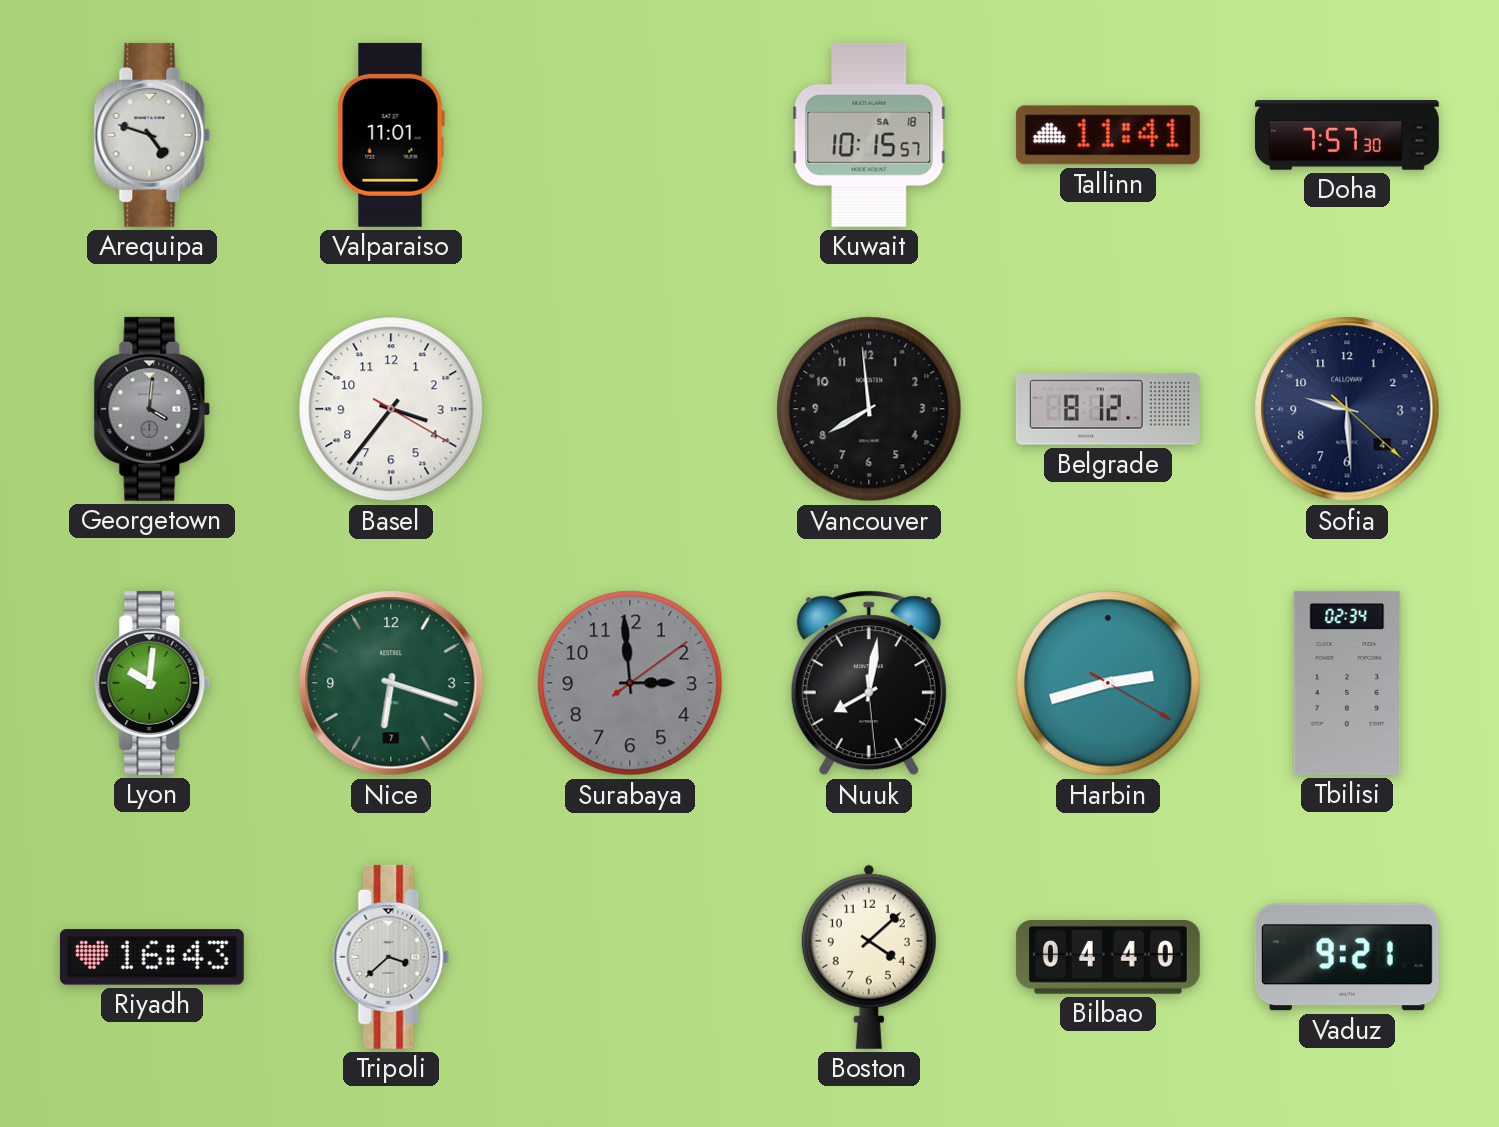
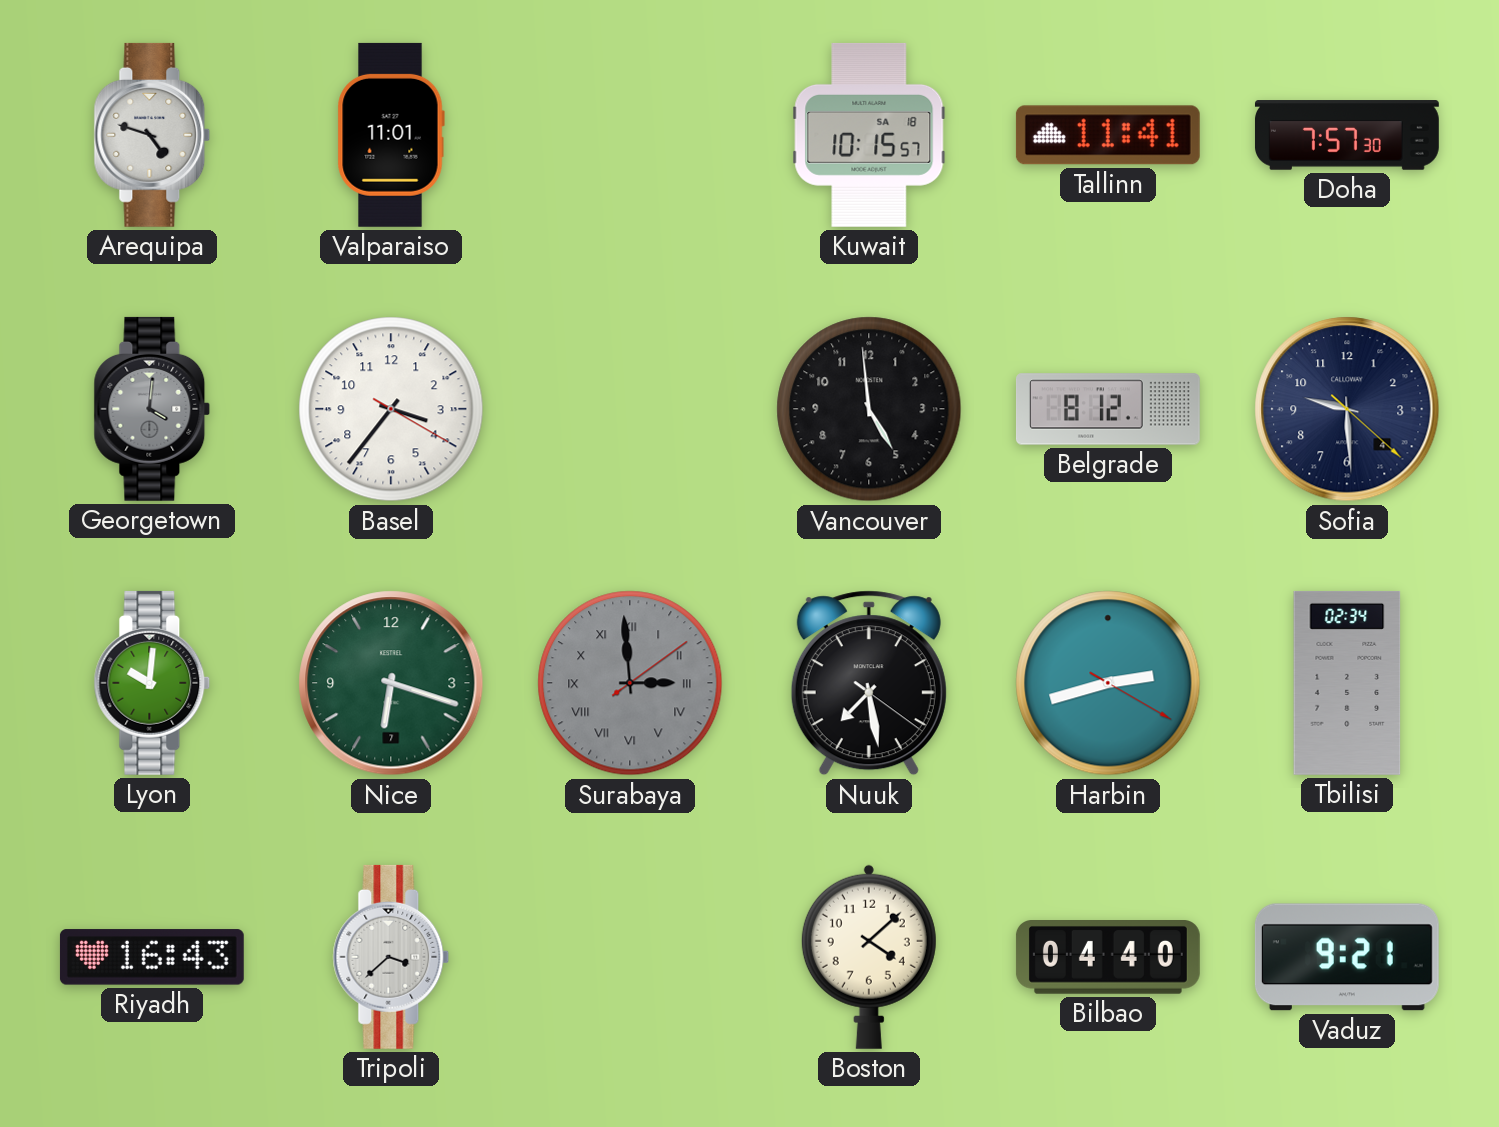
Vancouver: 7:59 -> 4:59
Surabaya numerals: Arabic -> Roman
Nuuk: 8:01 -> 7:28
